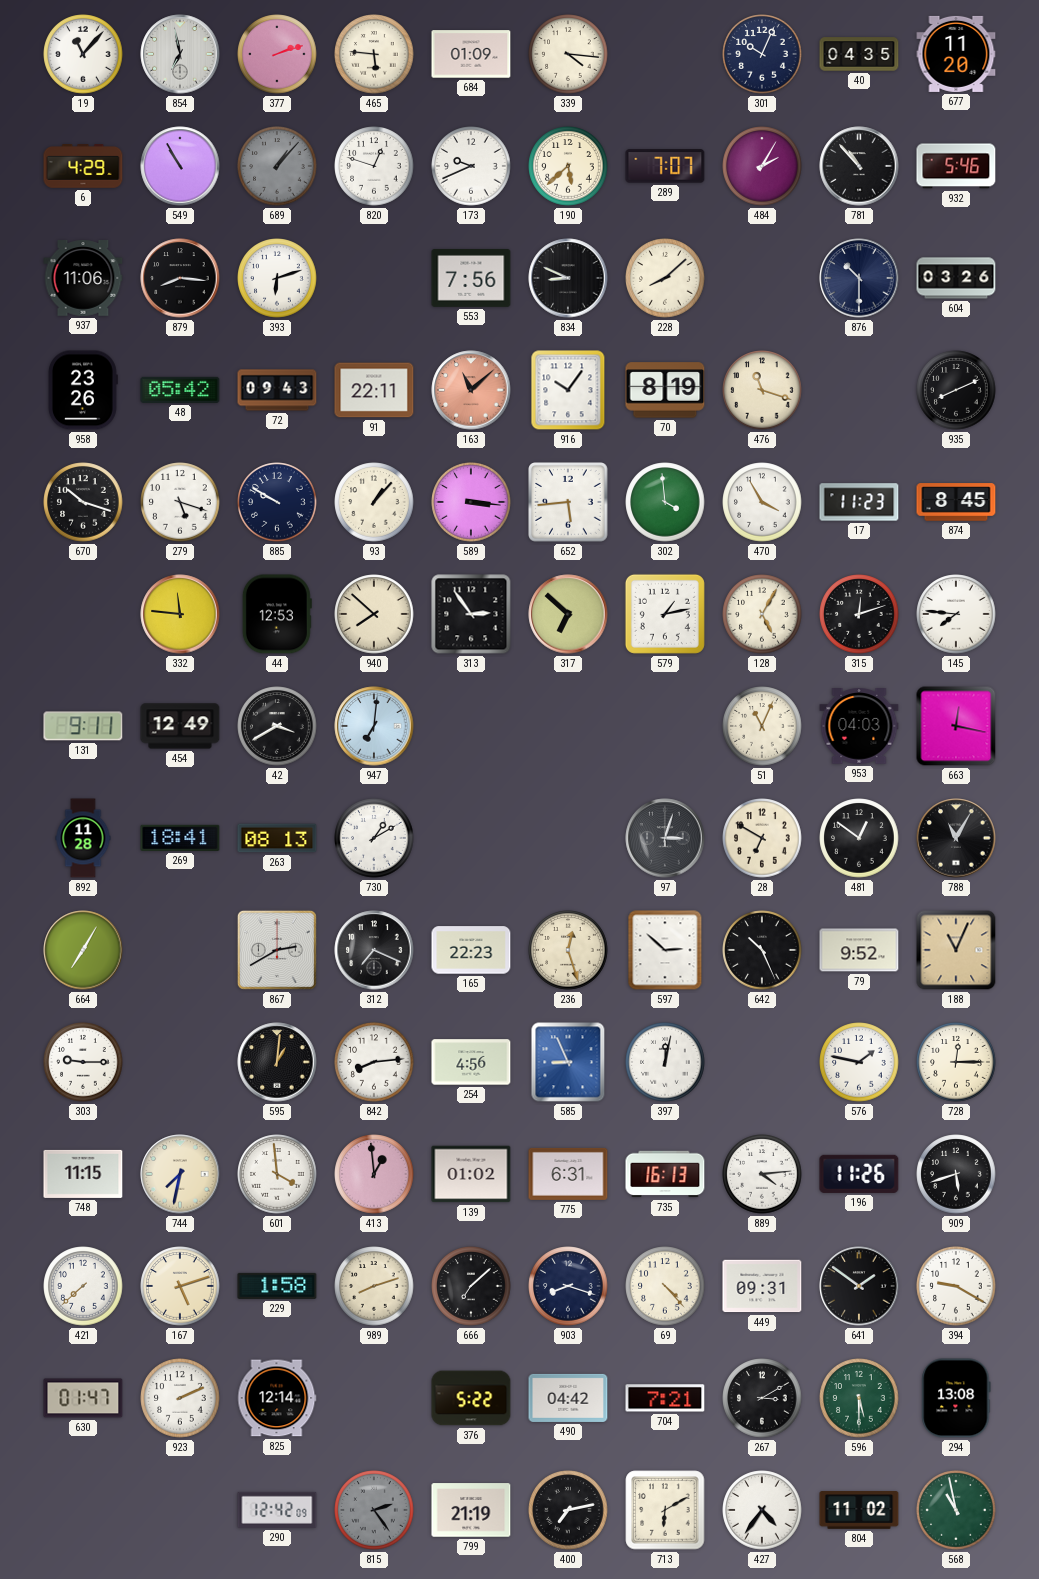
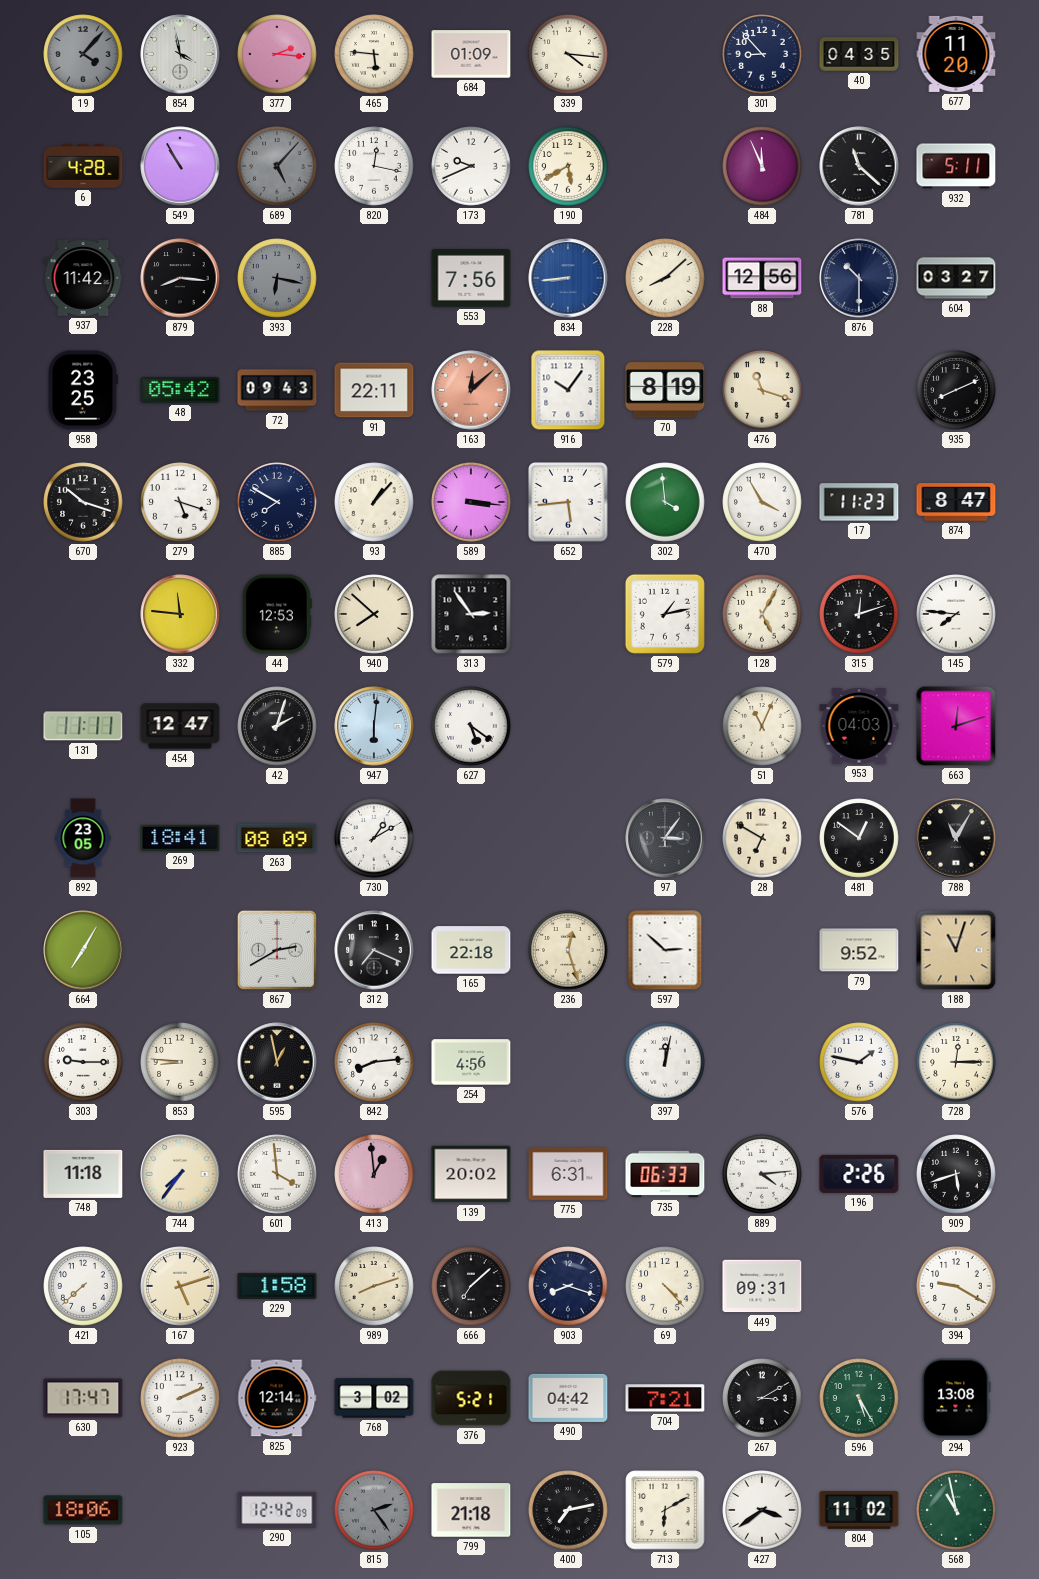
19: 11:07 -> 4:07
19 dial: white -> grey
854: 6:58 -> 3:58
377: 2:12 -> 2:16
301: 10:04 -> 8:53
6: 4:29 -> 4:28
689: 1:07 -> 5:07
820: 12:48 -> 12:17
190: 5:38 -> 5:40
289: 7:07 -> none
484: 2:05 -> 11:56
781: 10:53 -> 11:22
932: 5:46 -> 5:11
937: 11:06 -> 11:42
393: 6:12 -> 6:17
393 dial: white -> grey
834: 8:49 -> 8:44
834 dial: black -> blue
88: none -> 12:56
604: 03:26 -> 03:27
958: 23:26 -> 23:25
163: 11:08 -> 12:08
885: 9:50 -> 7:50
874: 8:45 -> 8:47
317: 6:52 -> none
131: 9:11 -> 11:11
454: 12:49 -> 12:47
42: 3:40 -> 2:03
947: 7:01 -> 6:01
627: none -> 5:21
663: 12:17 -> 12:12
892: 11:28 -> 23:05
263: 08:13 -> 08:09
97: 3:03 -> 3:06
165: 22:23 -> 22:18
642: 10:26 -> none
188: 11:04 -> 11:03
853: none -> 8:46
595: 1:01 -> 12:58
585: 8:56 -> none
748: 11:15 -> 11:18
744: 7:32 -> 7:36
139: 01:02 -> 20:02
735: 16:13 -> 06:33
196: 11:26 -> 2:26
641: 1:51 -> none
630: 01:47 -> 17:47
768: none -> 3:02
376: 5:22 -> 5:21
596: 5:30 -> 5:25
105: none -> 18:06
799: 21:19 -> 21:18
427: 4:36 -> 3:39
